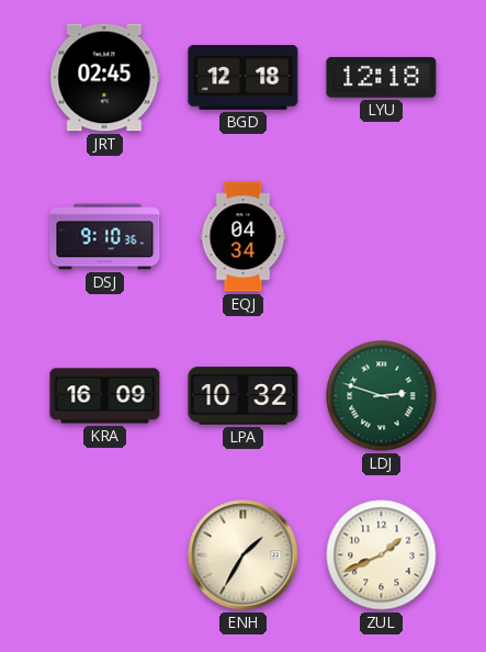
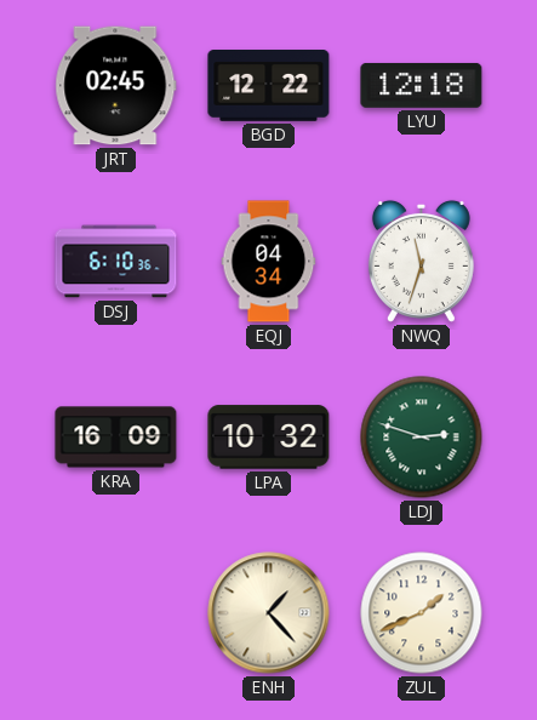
BGD: 12:18 -> 12:22
DSJ: 9:10 -> 6:10
NWQ: none -> 11:33
ENH: 1:35 -> 1:23
